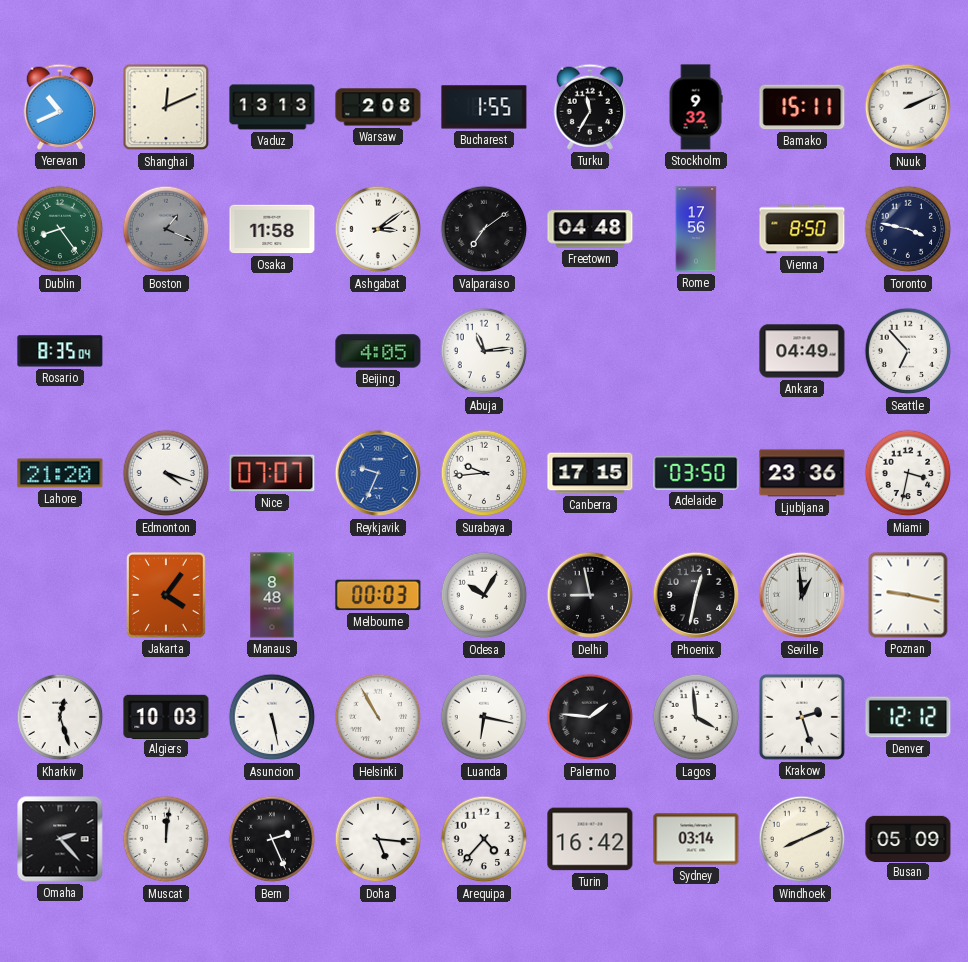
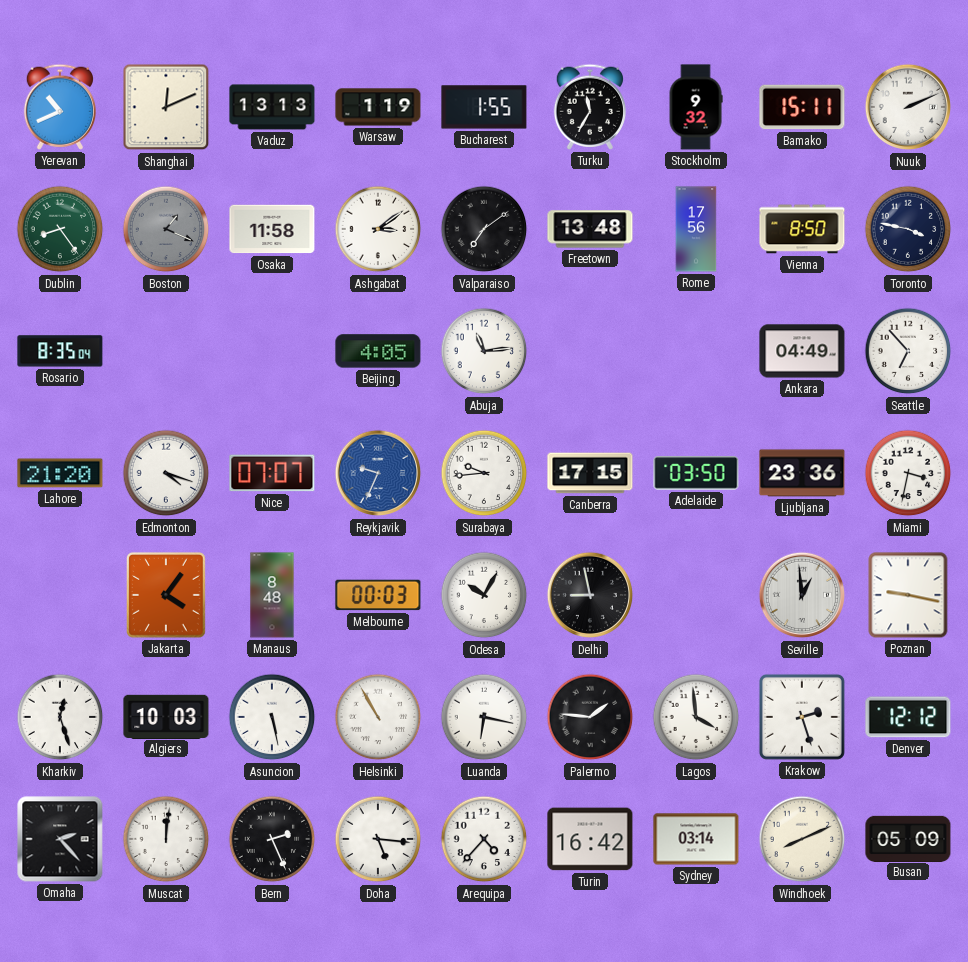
Warsaw: 2:08 -> 1:19
Freetown: 04:48 -> 13:48
Phoenix: 12:32 -> none
